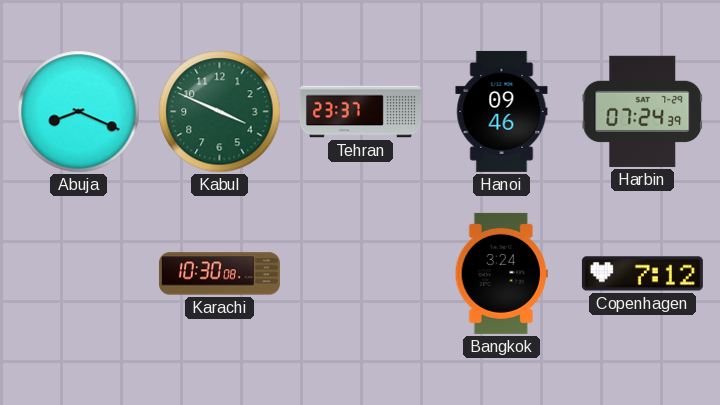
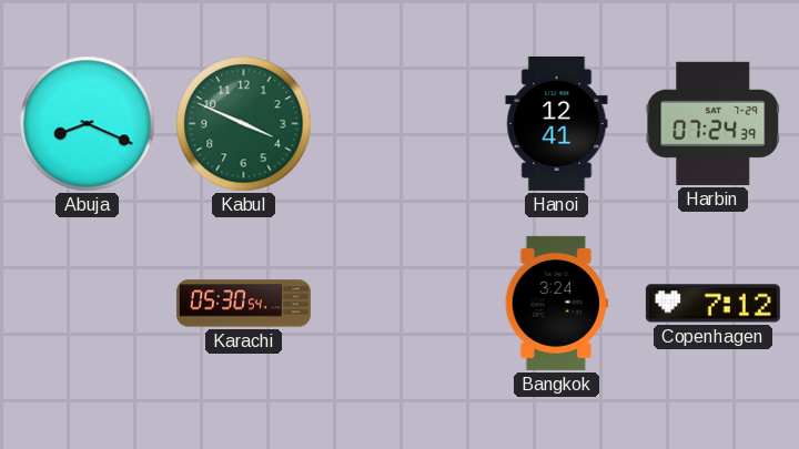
Tehran: 23:37 -> none
Hanoi: 09:46 -> 12:41
Karachi: 10:30 -> 05:30
